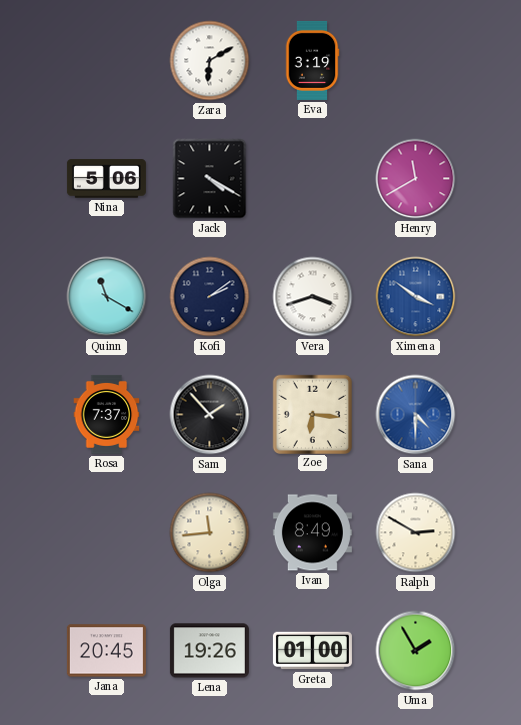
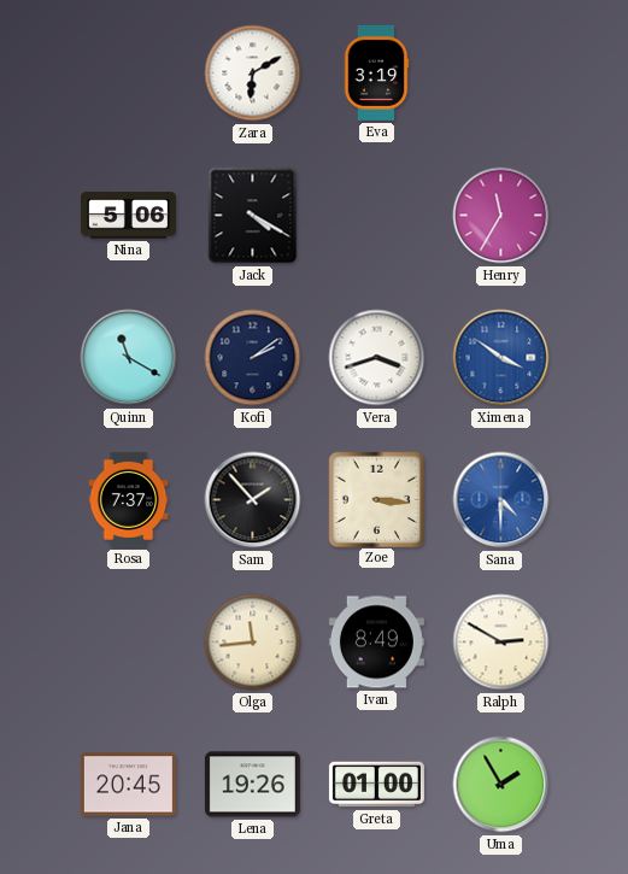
Henry: 11:40 -> 11:35
Zoe: 6:16 -> 3:16
